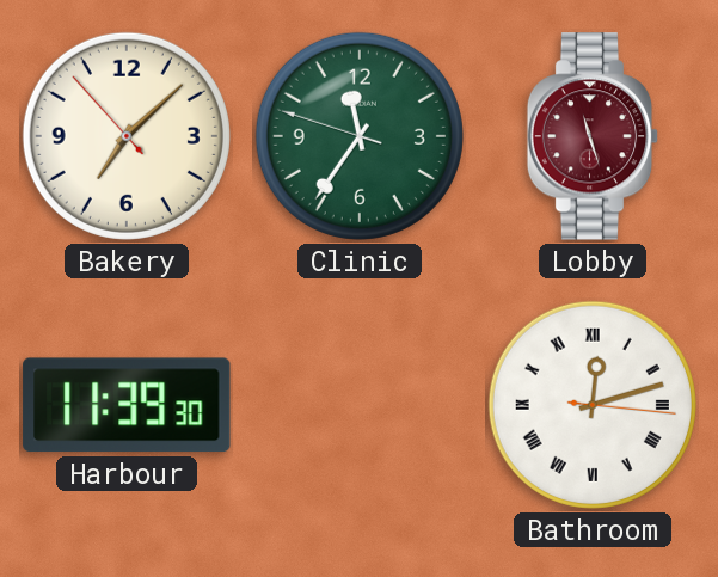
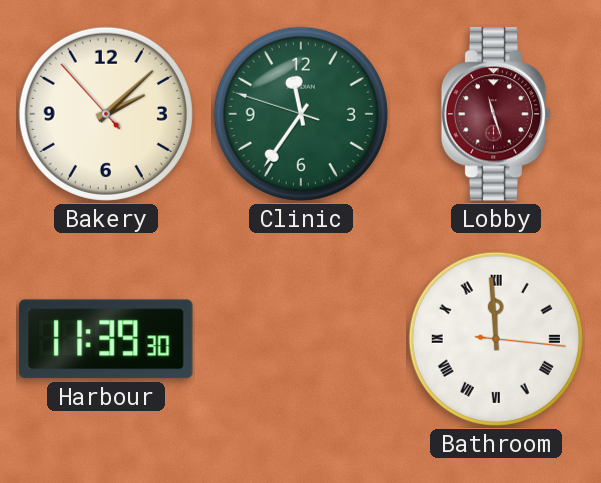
Bakery: 7:07 -> 2:07
Bathroom: 12:12 -> 11:59
